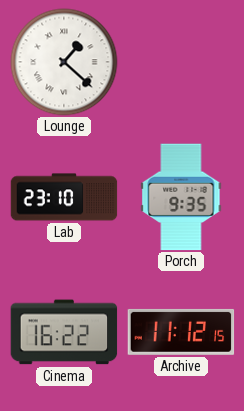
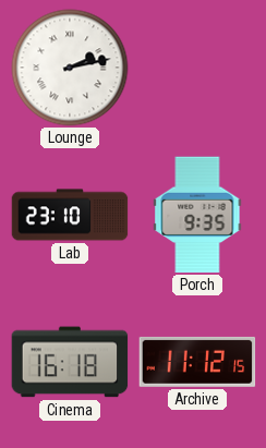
Lounge: 1:22 -> 2:13
Cinema: 16:22 -> 16:18
